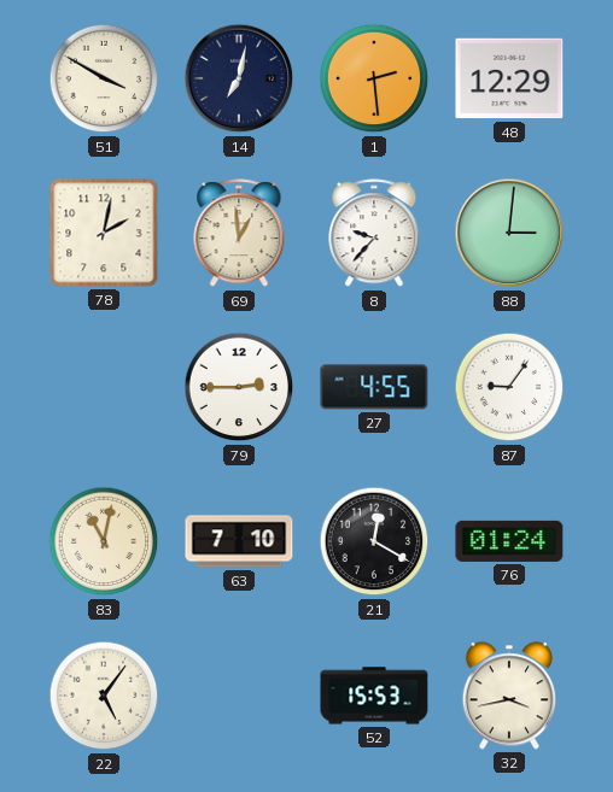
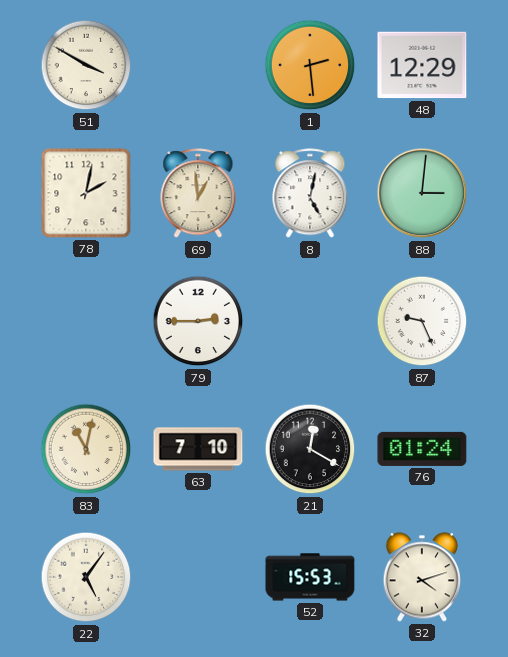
14: 7:02 -> none
8: 9:37 -> 5:02
27: 4:55 -> none
87: 9:06 -> 9:26
32: 3:43 -> 4:12
